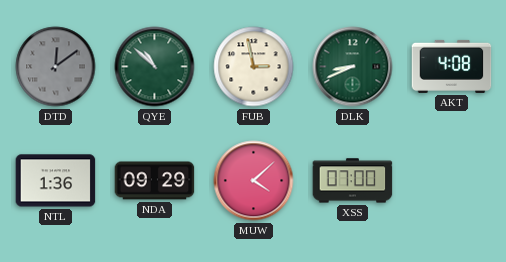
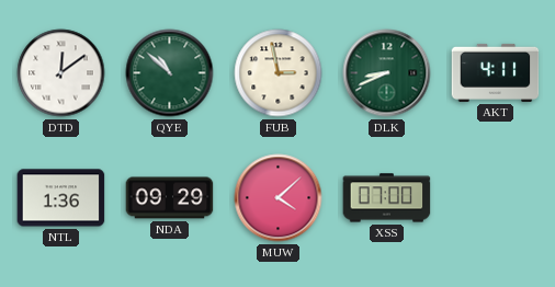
DTD dial: grey -> white
AKT: 4:08 -> 4:11
